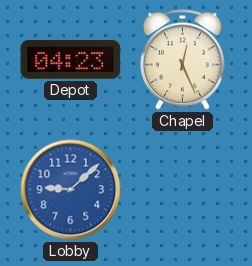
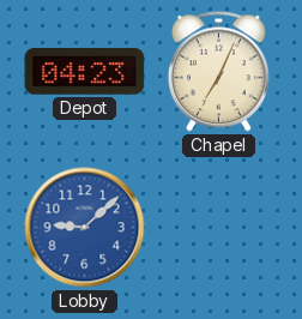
Chapel: 12:26 -> 7:04
